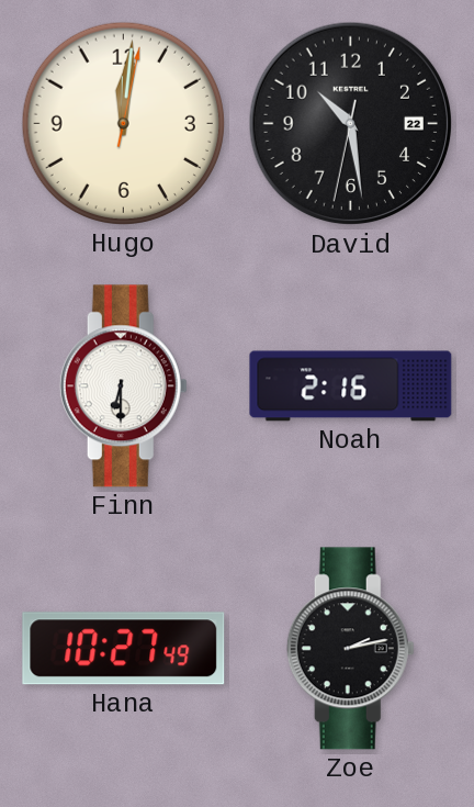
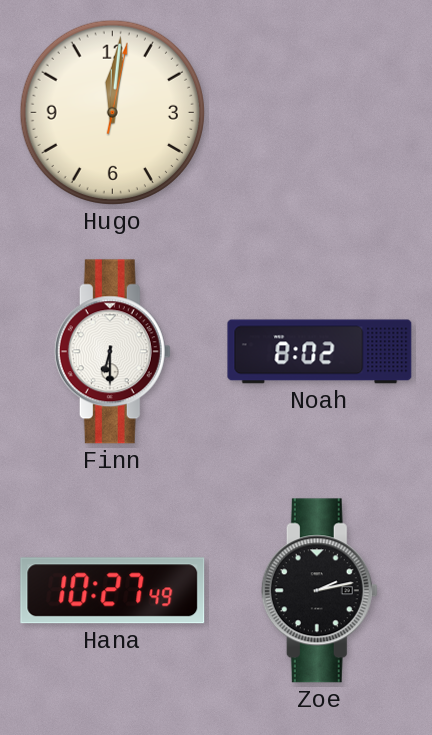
David: 10:28 -> none
Noah: 2:16 -> 8:02
